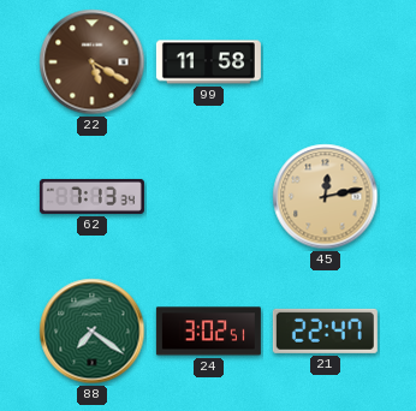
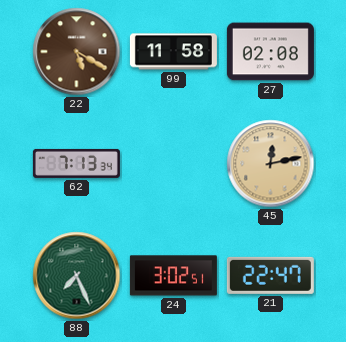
27: none -> 02:08
88: 7:21 -> 7:26
